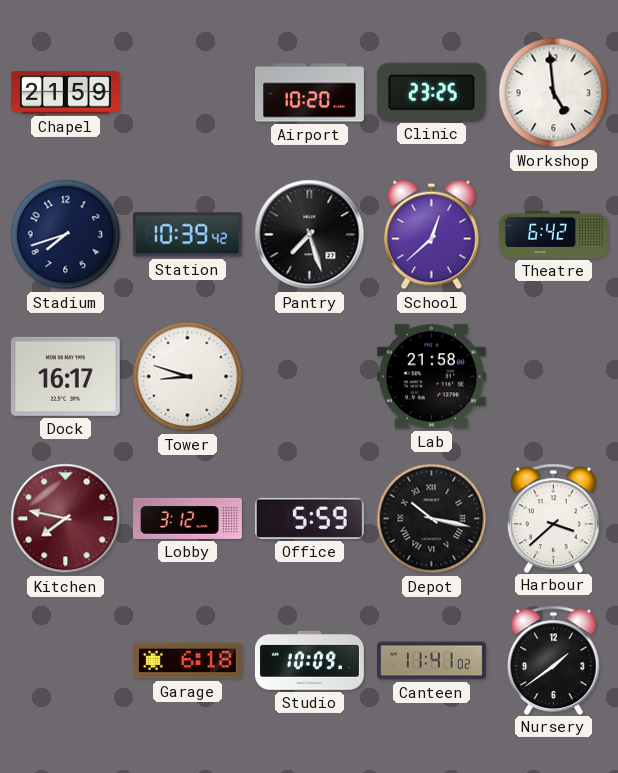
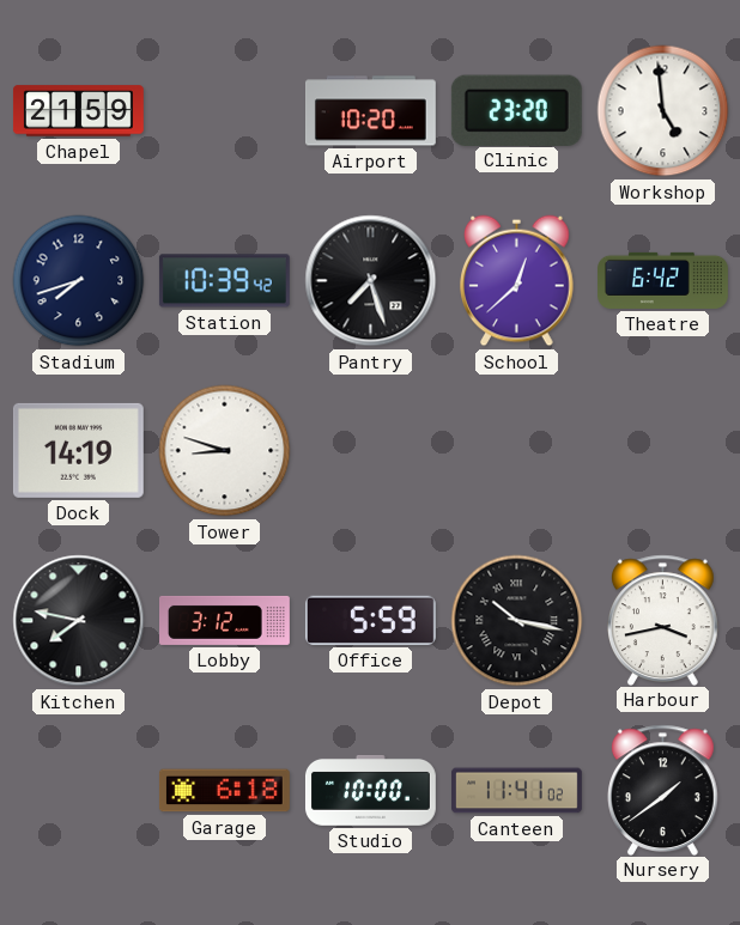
Clinic: 23:25 -> 23:20
Dock: 16:17 -> 14:19
Lab: 21:58 -> none
Kitchen dial: burgundy -> black
Harbour: 3:38 -> 3:43
Studio: 10:09 -> 10:00
